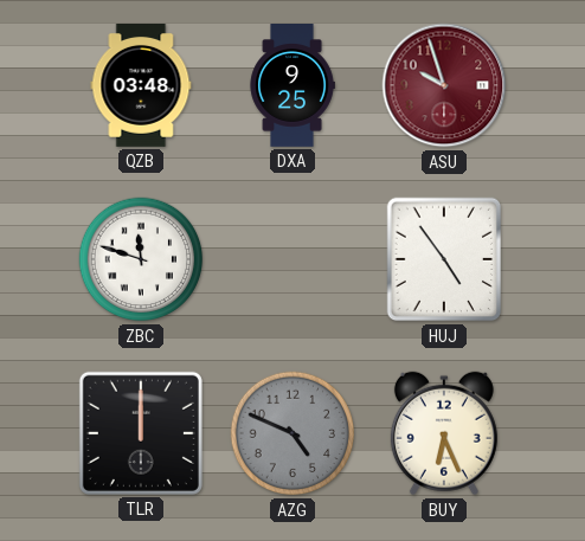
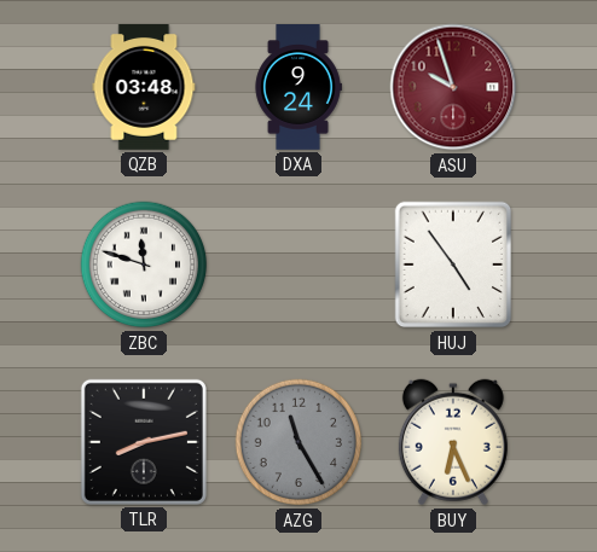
DXA: 9:25 -> 9:24
TLR: 12:00 -> 8:13
AZG: 4:49 -> 11:25
